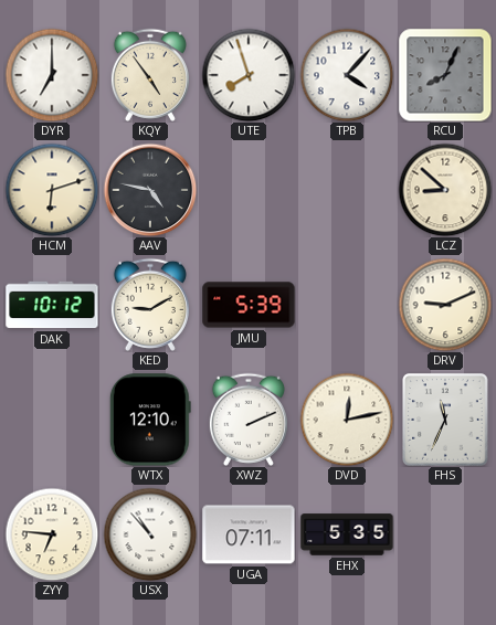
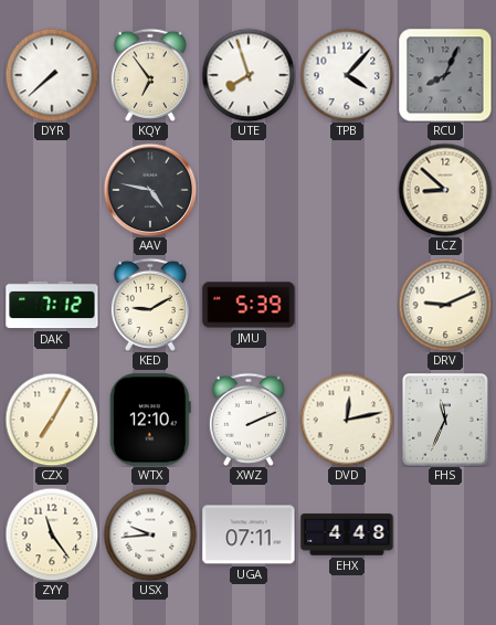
DYR: 7:00 -> 7:38
KQY: 4:54 -> 6:54
HCM: 6:12 -> none
DAK: 10:12 -> 7:12
CZX: none -> 7:05
ZYY: 6:46 -> 11:24
USX: 10:53 -> 9:44
EHX: 5:35 -> 4:48
